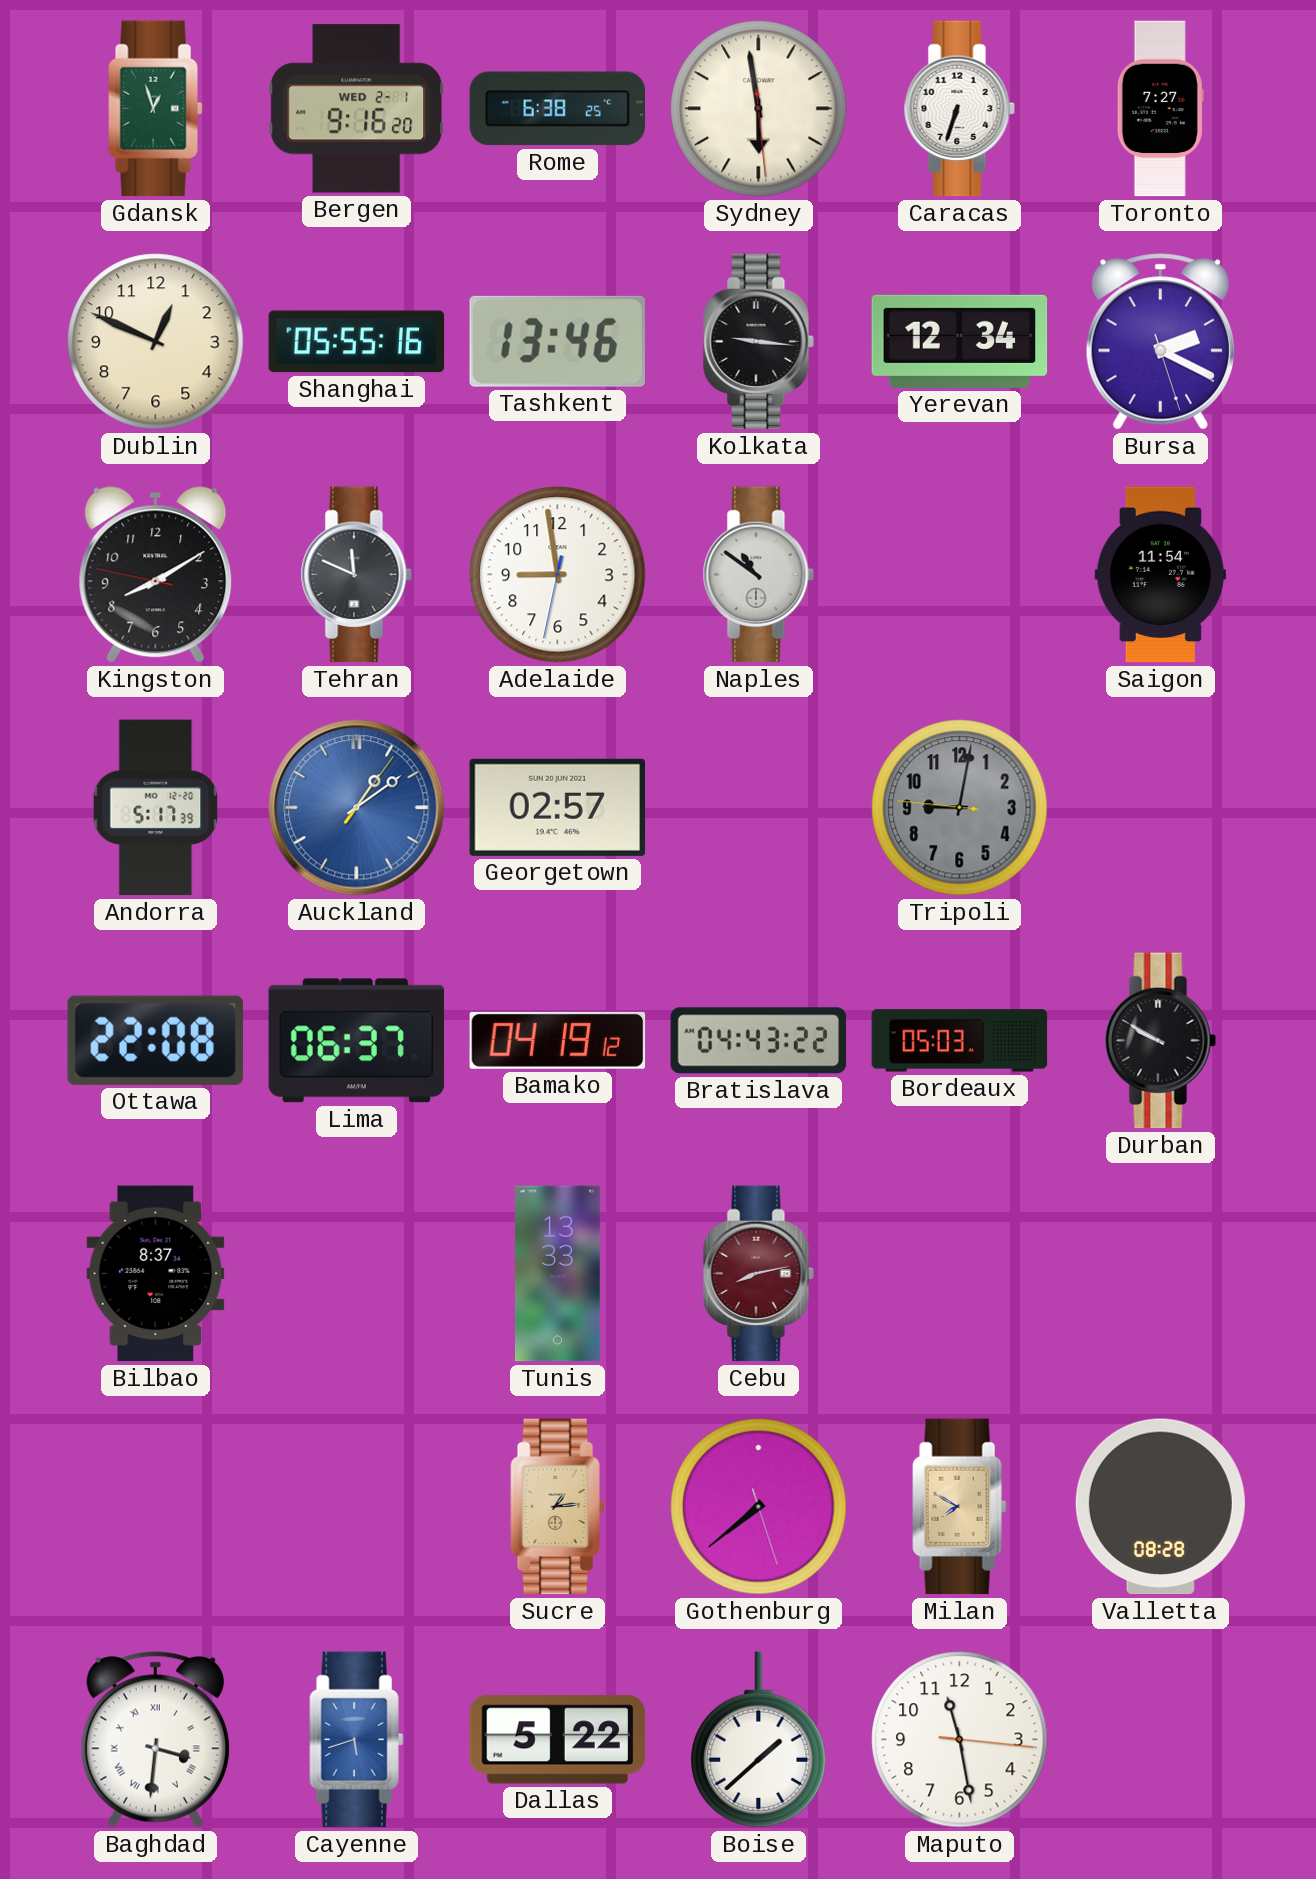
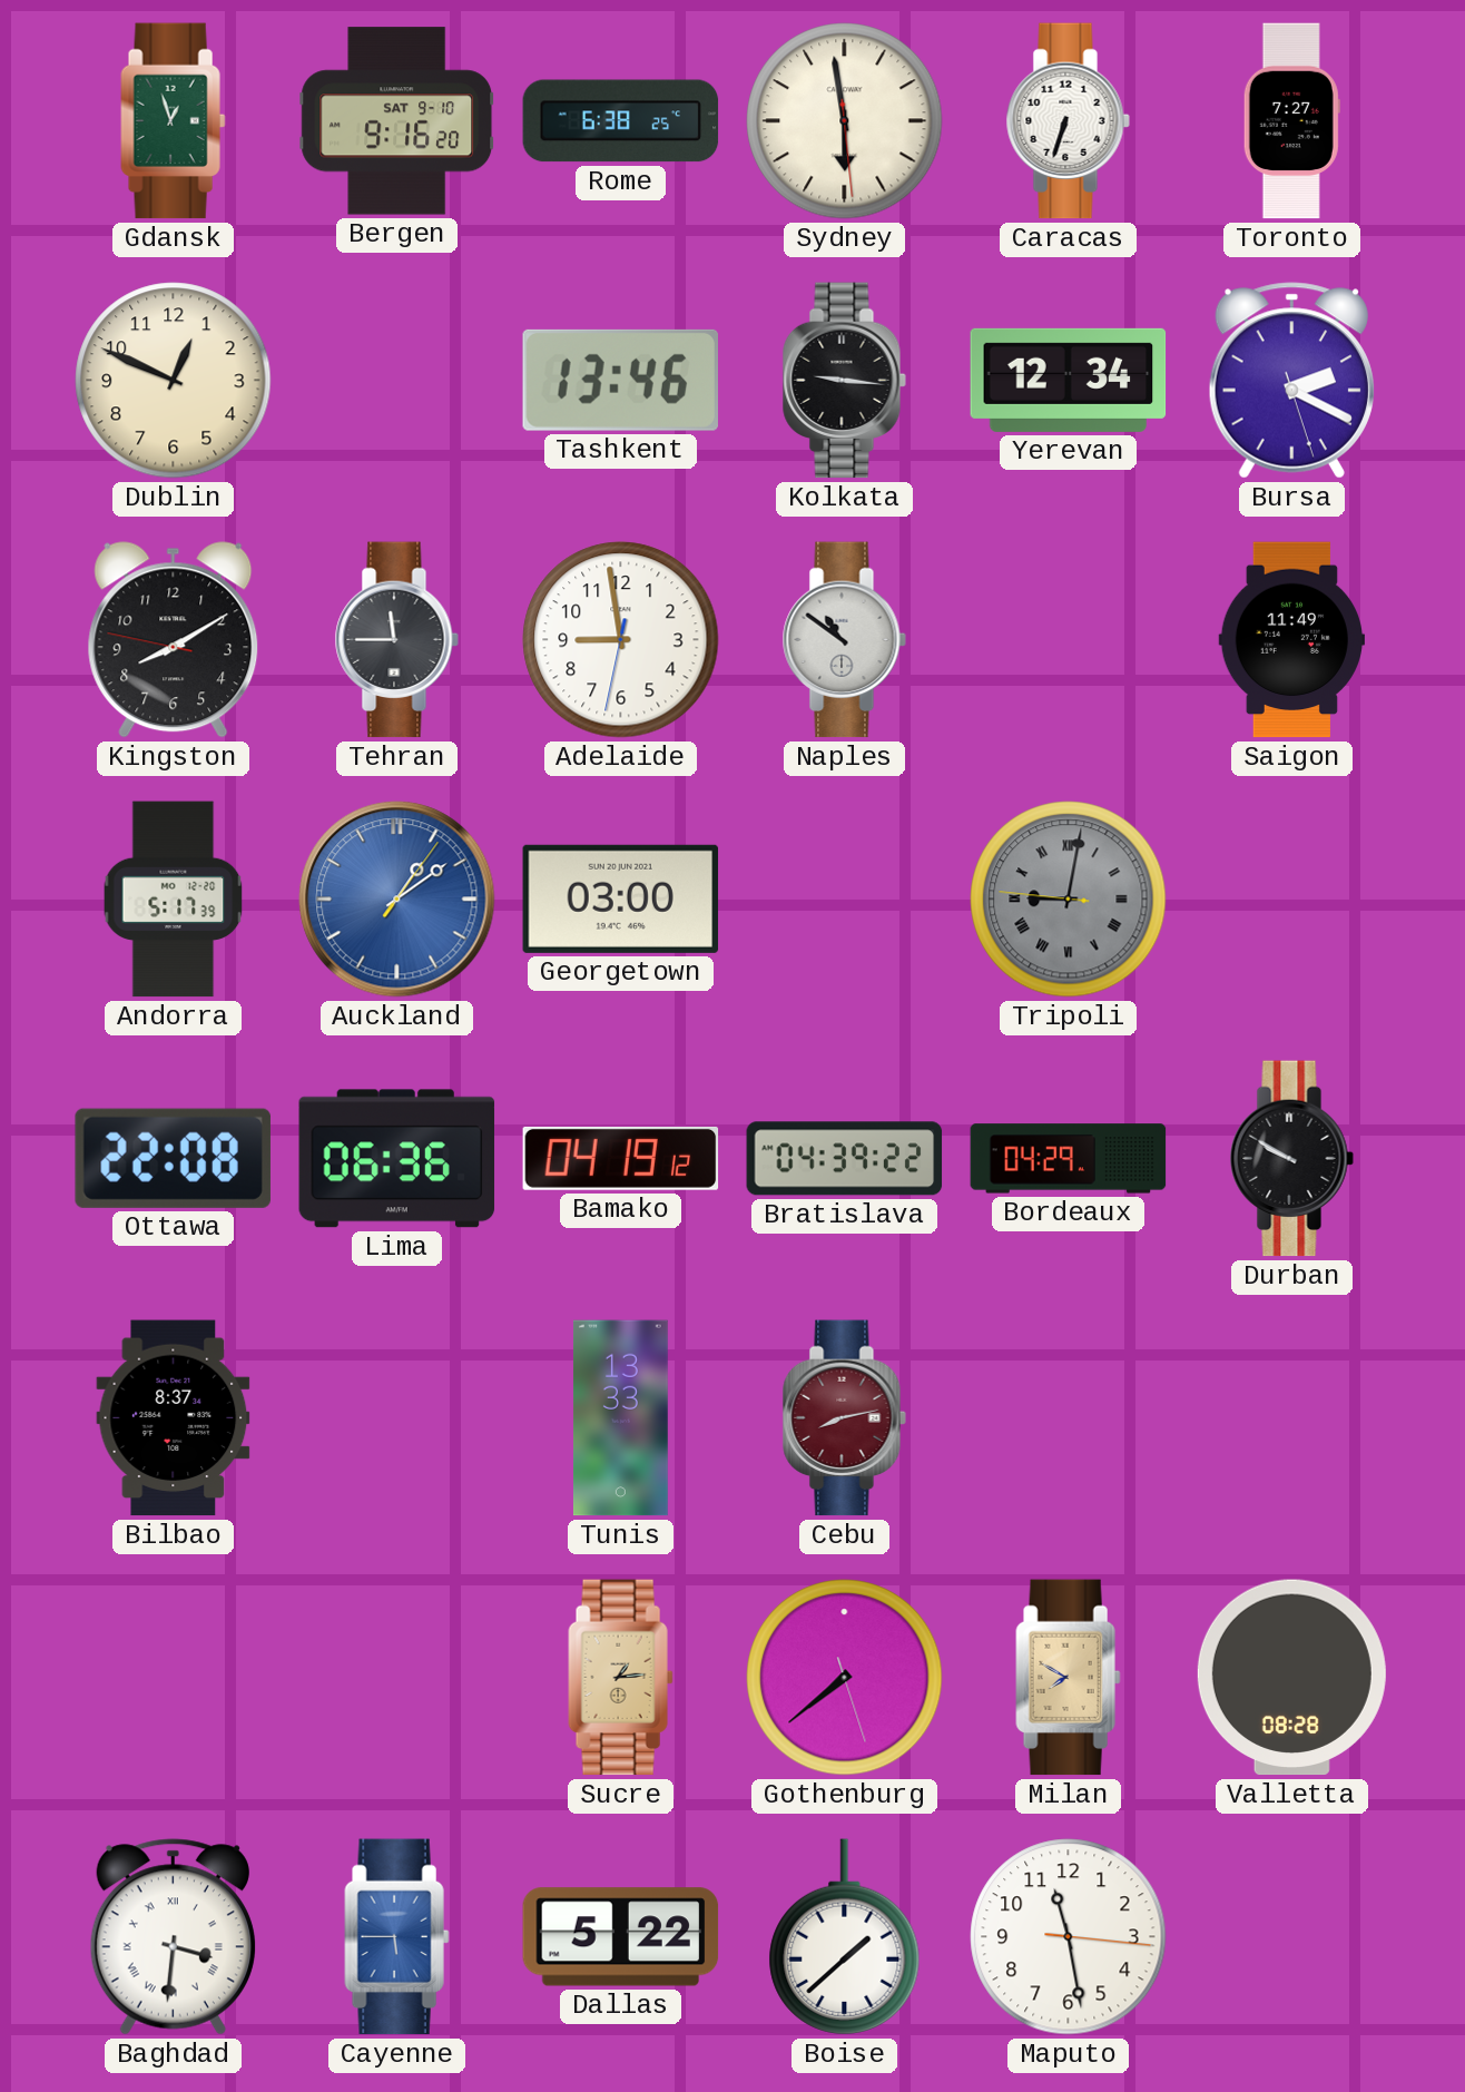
Bergen date: WED 2-1 -> SAT 9-10
Shanghai: 05:55 -> none
Tehran: 11:49 -> 11:45
Saigon: 11:54 -> 11:49
Georgetown: 02:57 -> 03:00
Tripoli numerals: Arabic -> Roman
Lima: 06:37 -> 06:36
Bratislava: 04:43 -> 04:39
Bordeaux: 05:03 -> 04:29
Cayenne: 5:42 -> 5:45
